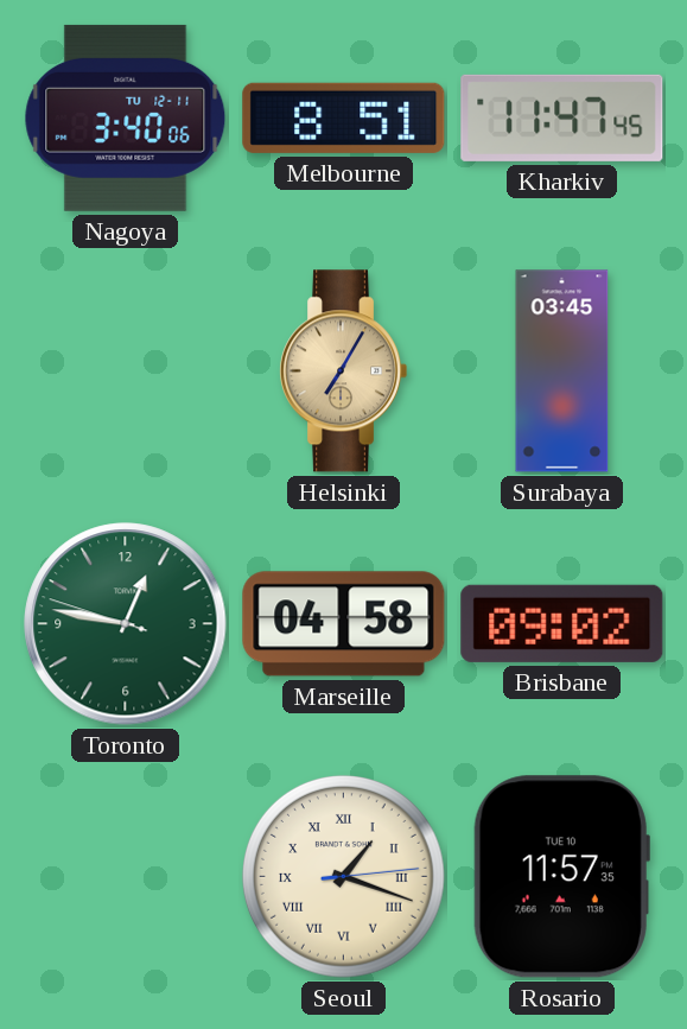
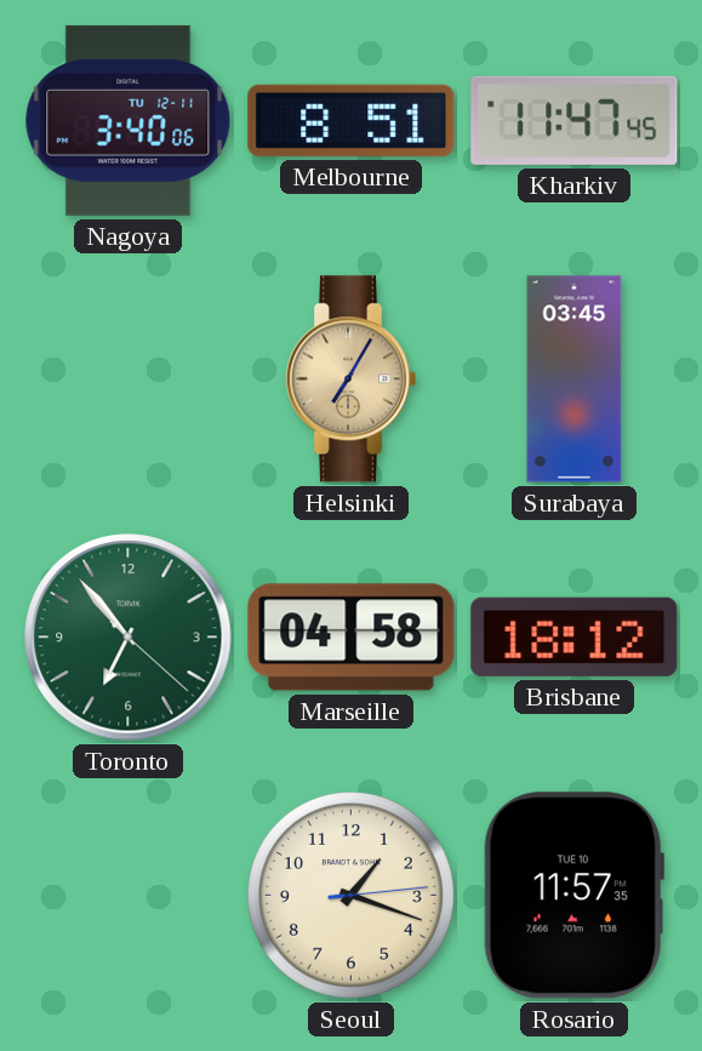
Toronto: 12:46 -> 6:53
Brisbane: 09:02 -> 18:12
Seoul numerals: Roman -> Arabic
